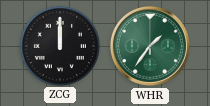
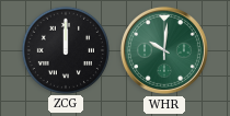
WHR: 1:36 -> 10:01
